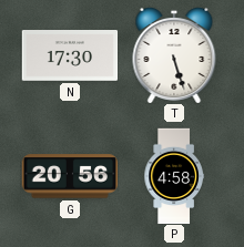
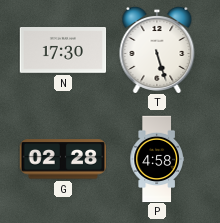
G: 20:56 -> 02:28
